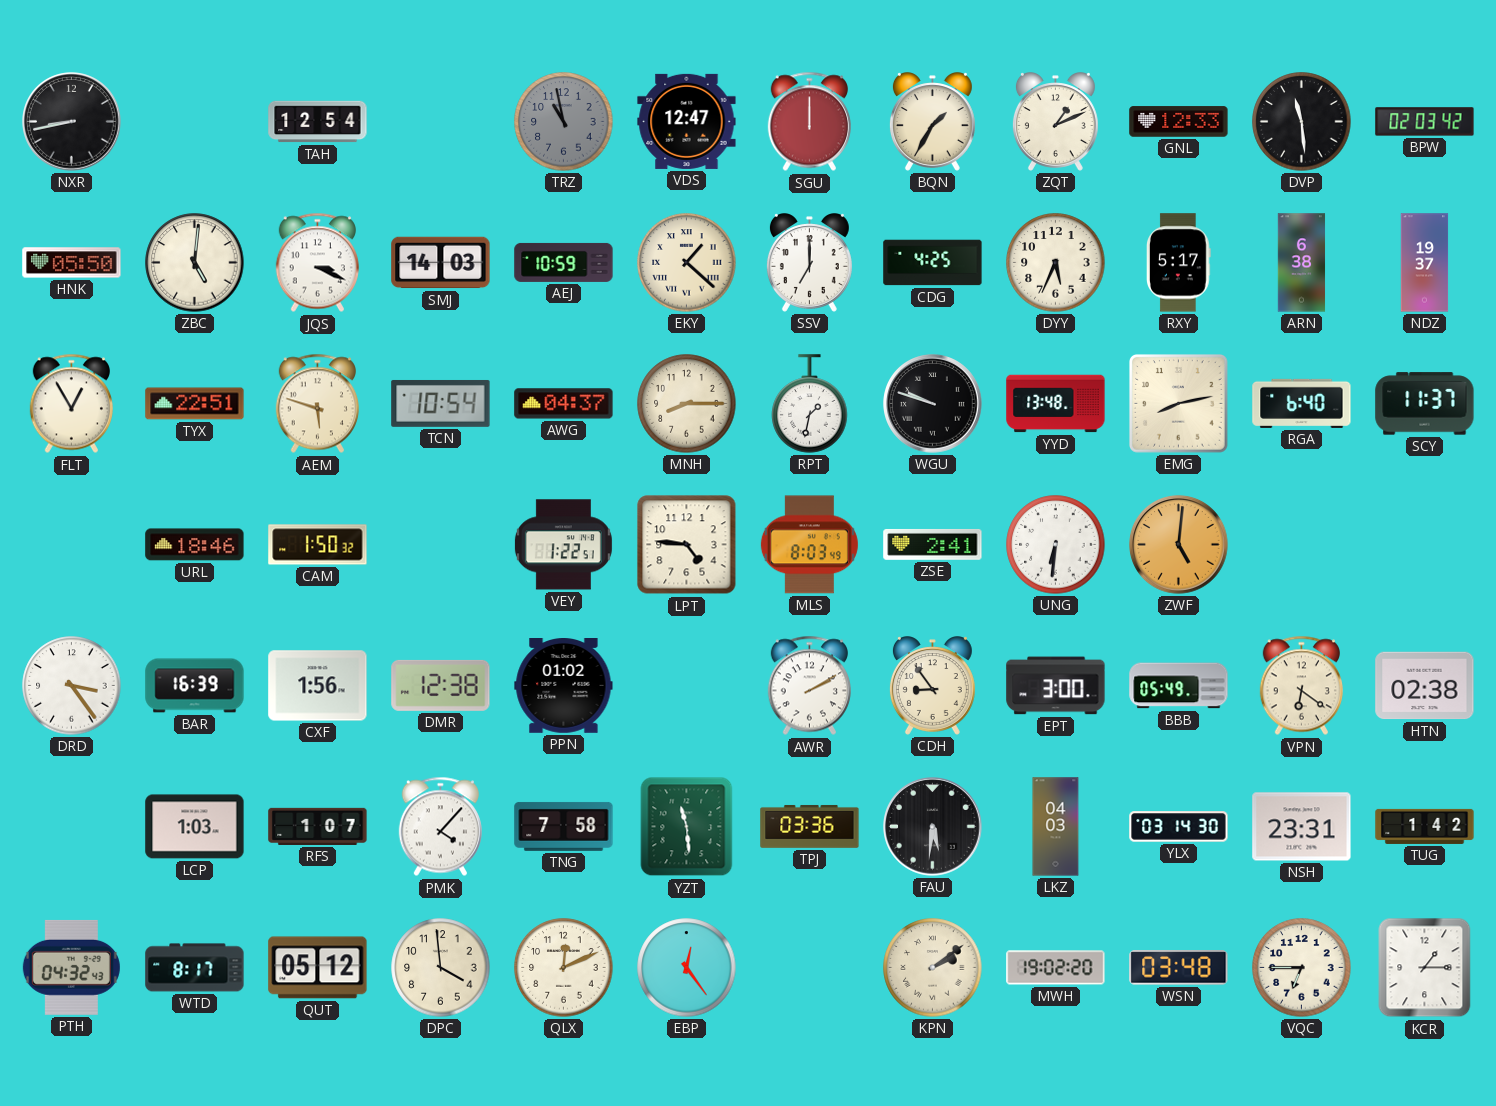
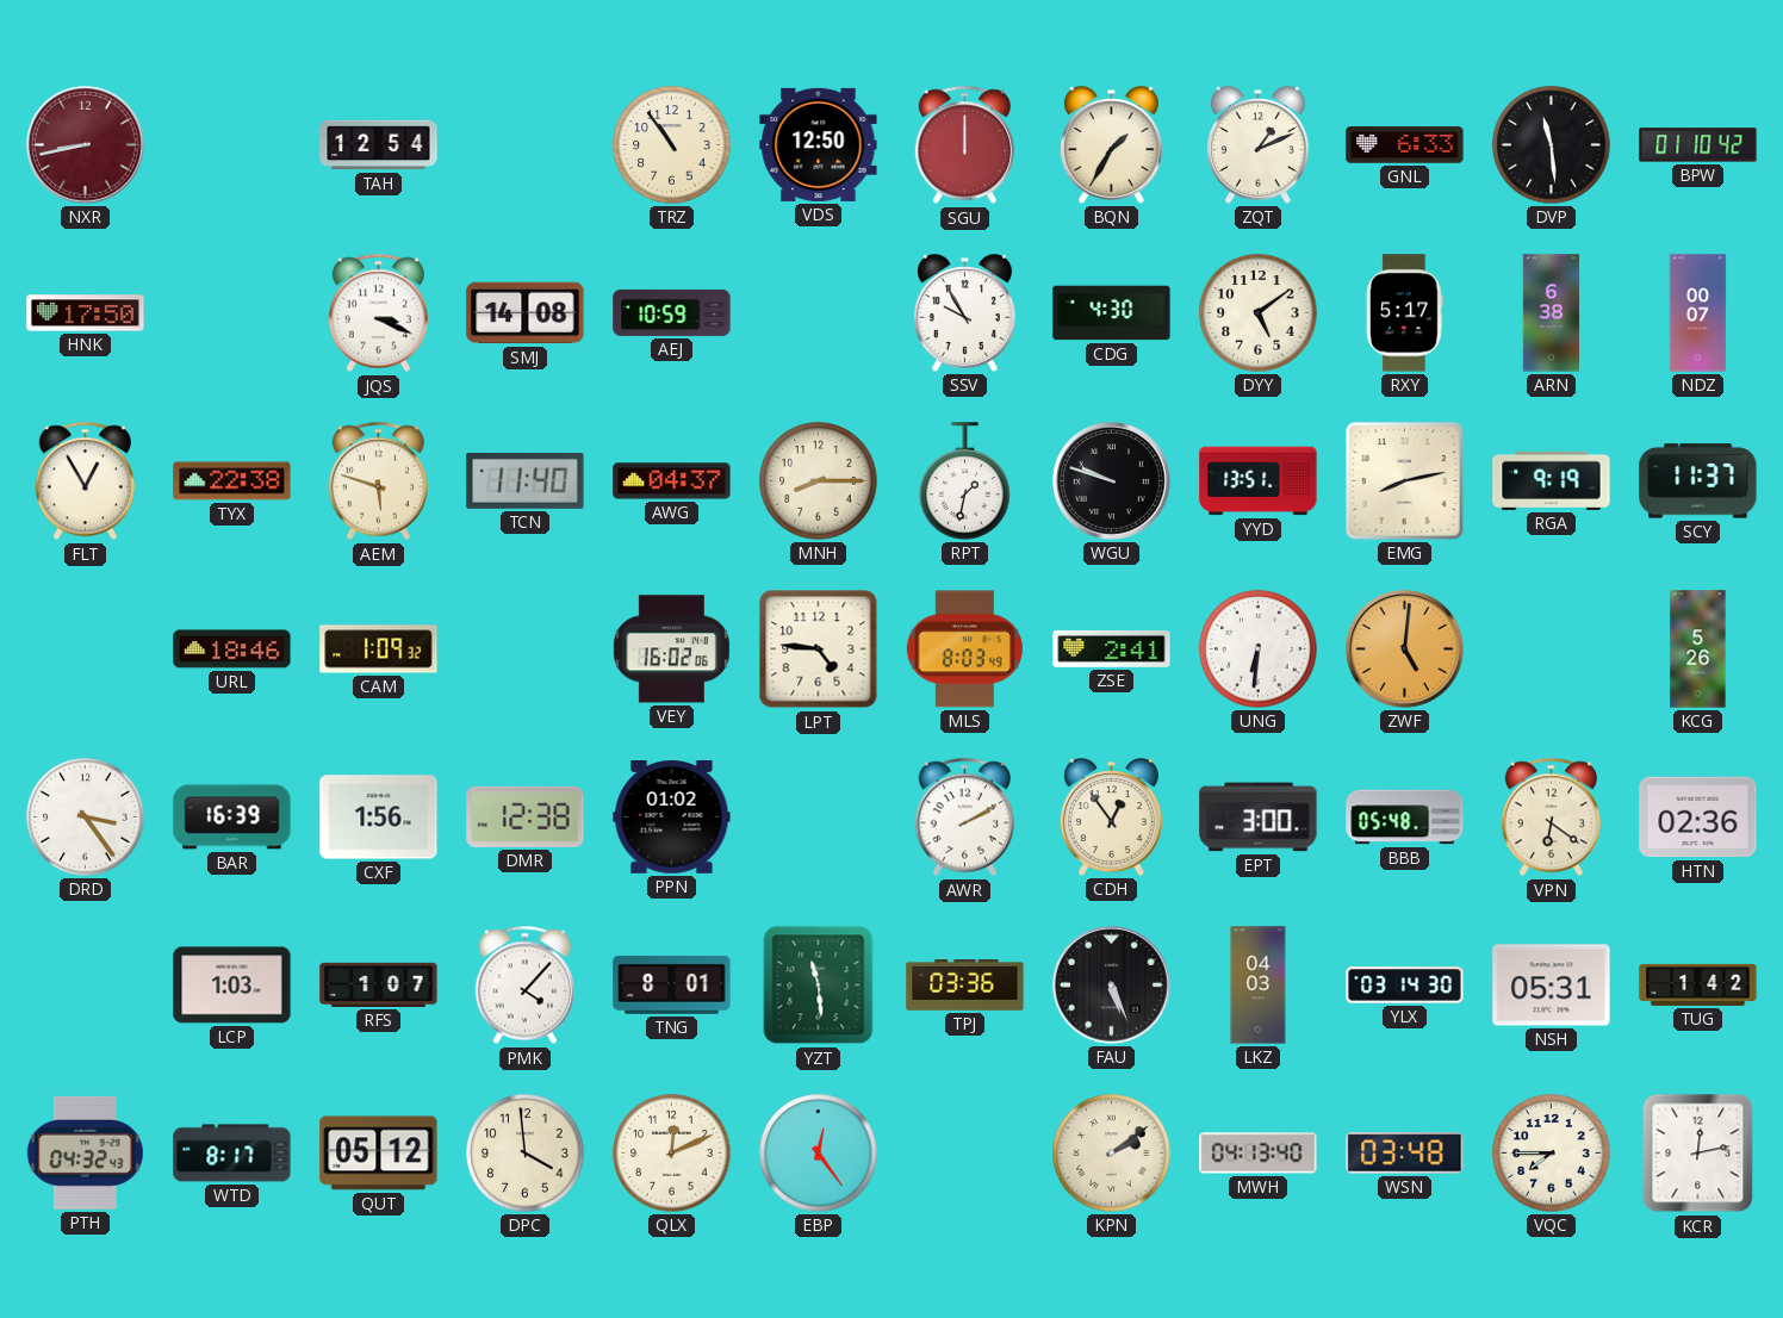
NXR dial: black -> burgundy
TRZ: 10:58 -> 10:54
TRZ dial: grey -> cream
VDS: 12:47 -> 12:50
GNL: 12:33 -> 6:33
BPW: 02:03 -> 01:10
HNK: 05:50 -> 17:50
ZBC: 5:01 -> none
SMJ: 14:03 -> 14:08
EKY: 1:22 -> none
SSV: 7:00 -> 9:55
CDG: 4:25 -> 4:30
DYY: 5:34 -> 5:09
NDZ: 19:37 -> 00:07
TYX: 22:51 -> 22:38
TCN: 10:54 -> 11:40
YYD: 13:48 -> 13:51
RGA: 6:40 -> 9:19
CAM: 1:50 -> 1:09
VEY: 1:22 -> 16:02
KCG: none -> 5:26
CDH: 8:54 -> 12:54
BBB: 05:49 -> 05:48
HTN: 02:38 -> 02:36
TNG: 7:58 -> 8:01
FAU: 5:31 -> 5:26
NSH: 23:31 -> 05:31
MWH: 19:02 -> 04:13
VQC: 6:45 -> 7:45
KCR: 1:15 -> 12:13
